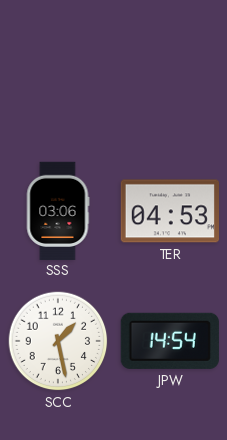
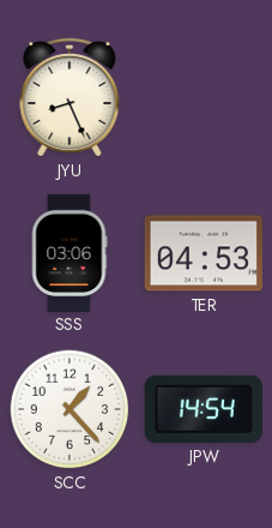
JYU: none -> 8:26
SCC: 1:28 -> 1:23
